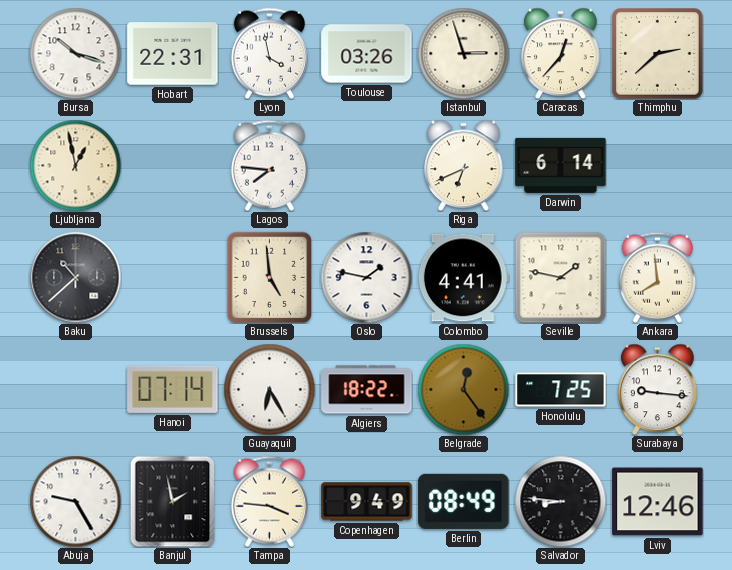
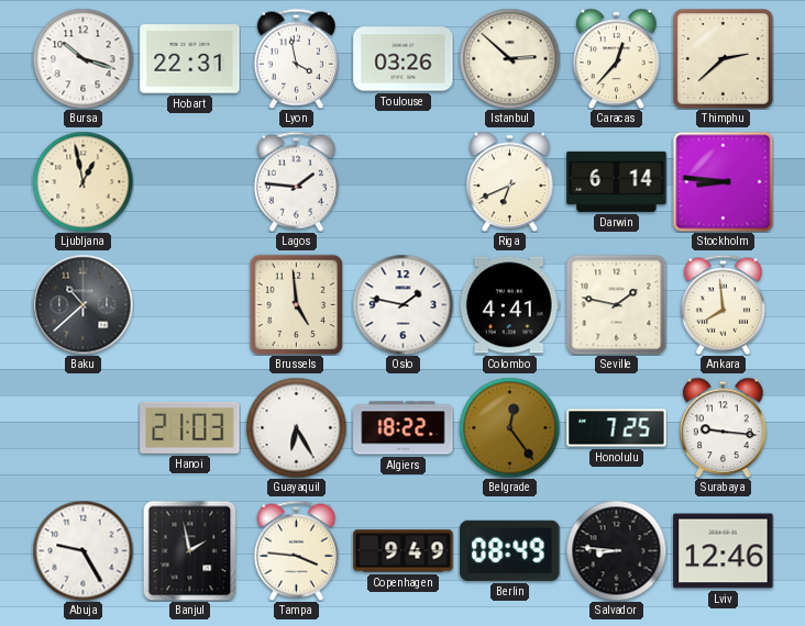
Istanbul: 2:57 -> 2:52
Lagos: 7:46 -> 1:46
Stockholm: none -> 8:46
Hanoi: 07:14 -> 21:03
